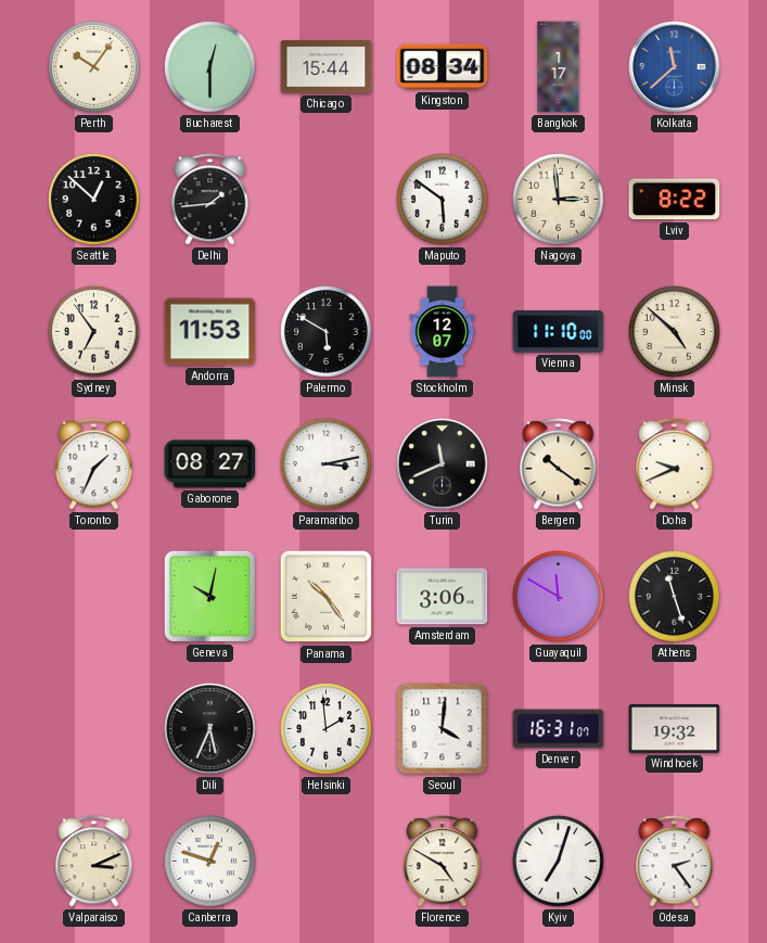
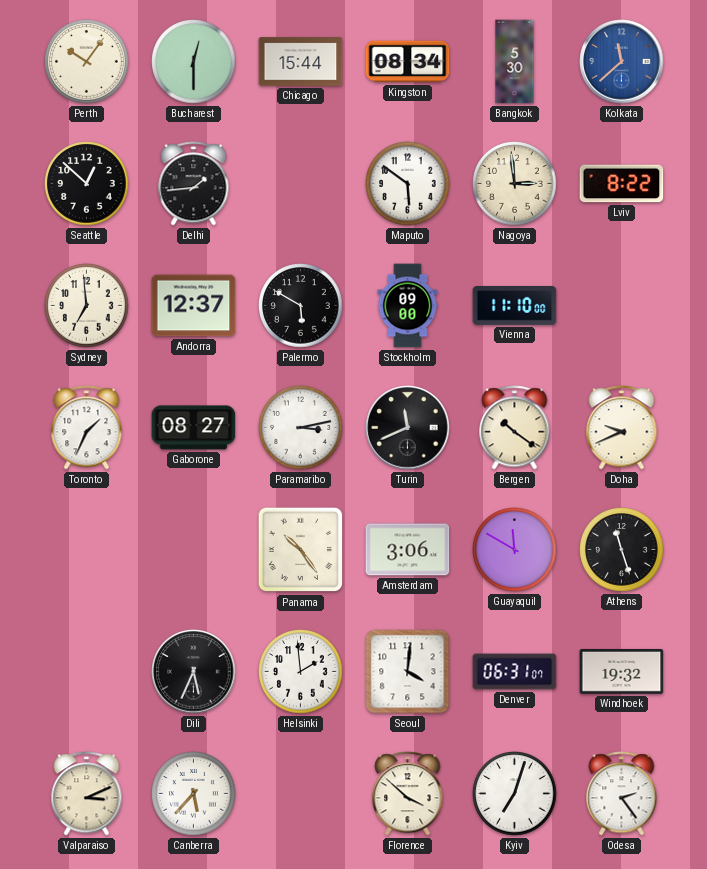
Bangkok: 1:17 -> 5:30
Sydney: 6:54 -> 6:59
Andorra: 11:53 -> 12:37
Stockholm: 12:07 -> 09:00
Minsk: 4:52 -> none
Geneva: 10:02 -> none
Denver: 16:31 -> 06:31
Canberra: 12:48 -> 5:37
Florence: 4:50 -> 3:52
